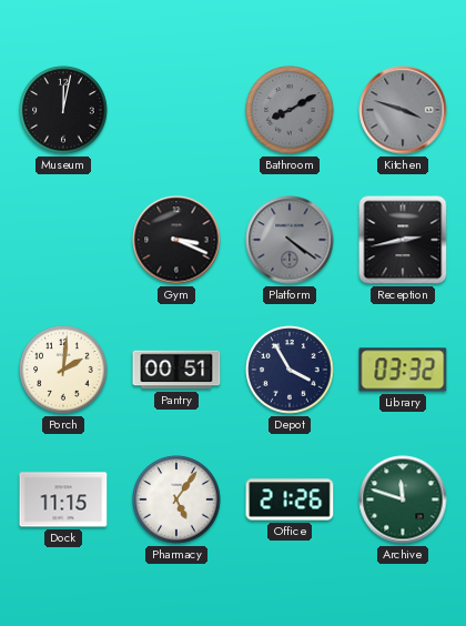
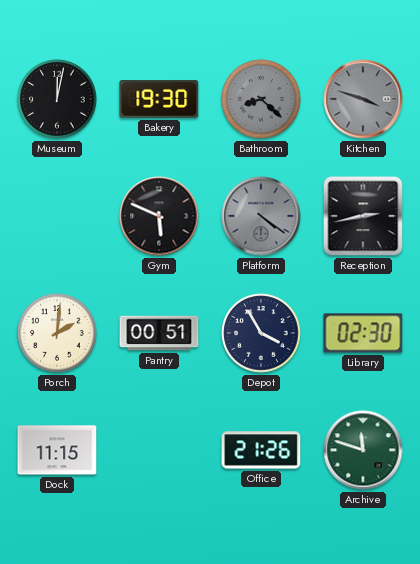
Bakery: none -> 19:30
Bathroom: 8:10 -> 8:22
Gym: 3:19 -> 5:49
Library: 03:32 -> 02:30
Pharmacy: 5:06 -> none
